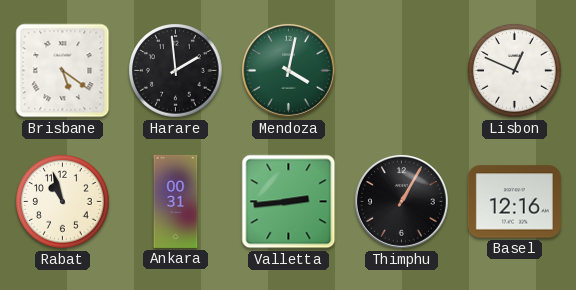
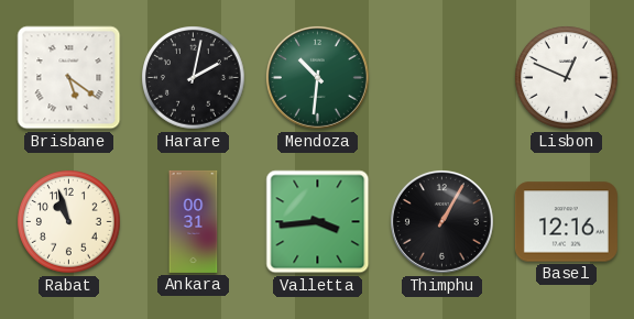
Harare: 1:59 -> 2:02
Mendoza: 4:02 -> 10:31
Valletta: 2:44 -> 3:44
